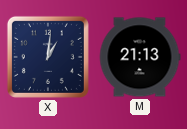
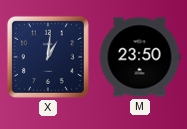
M: 21:13 -> 23:50
